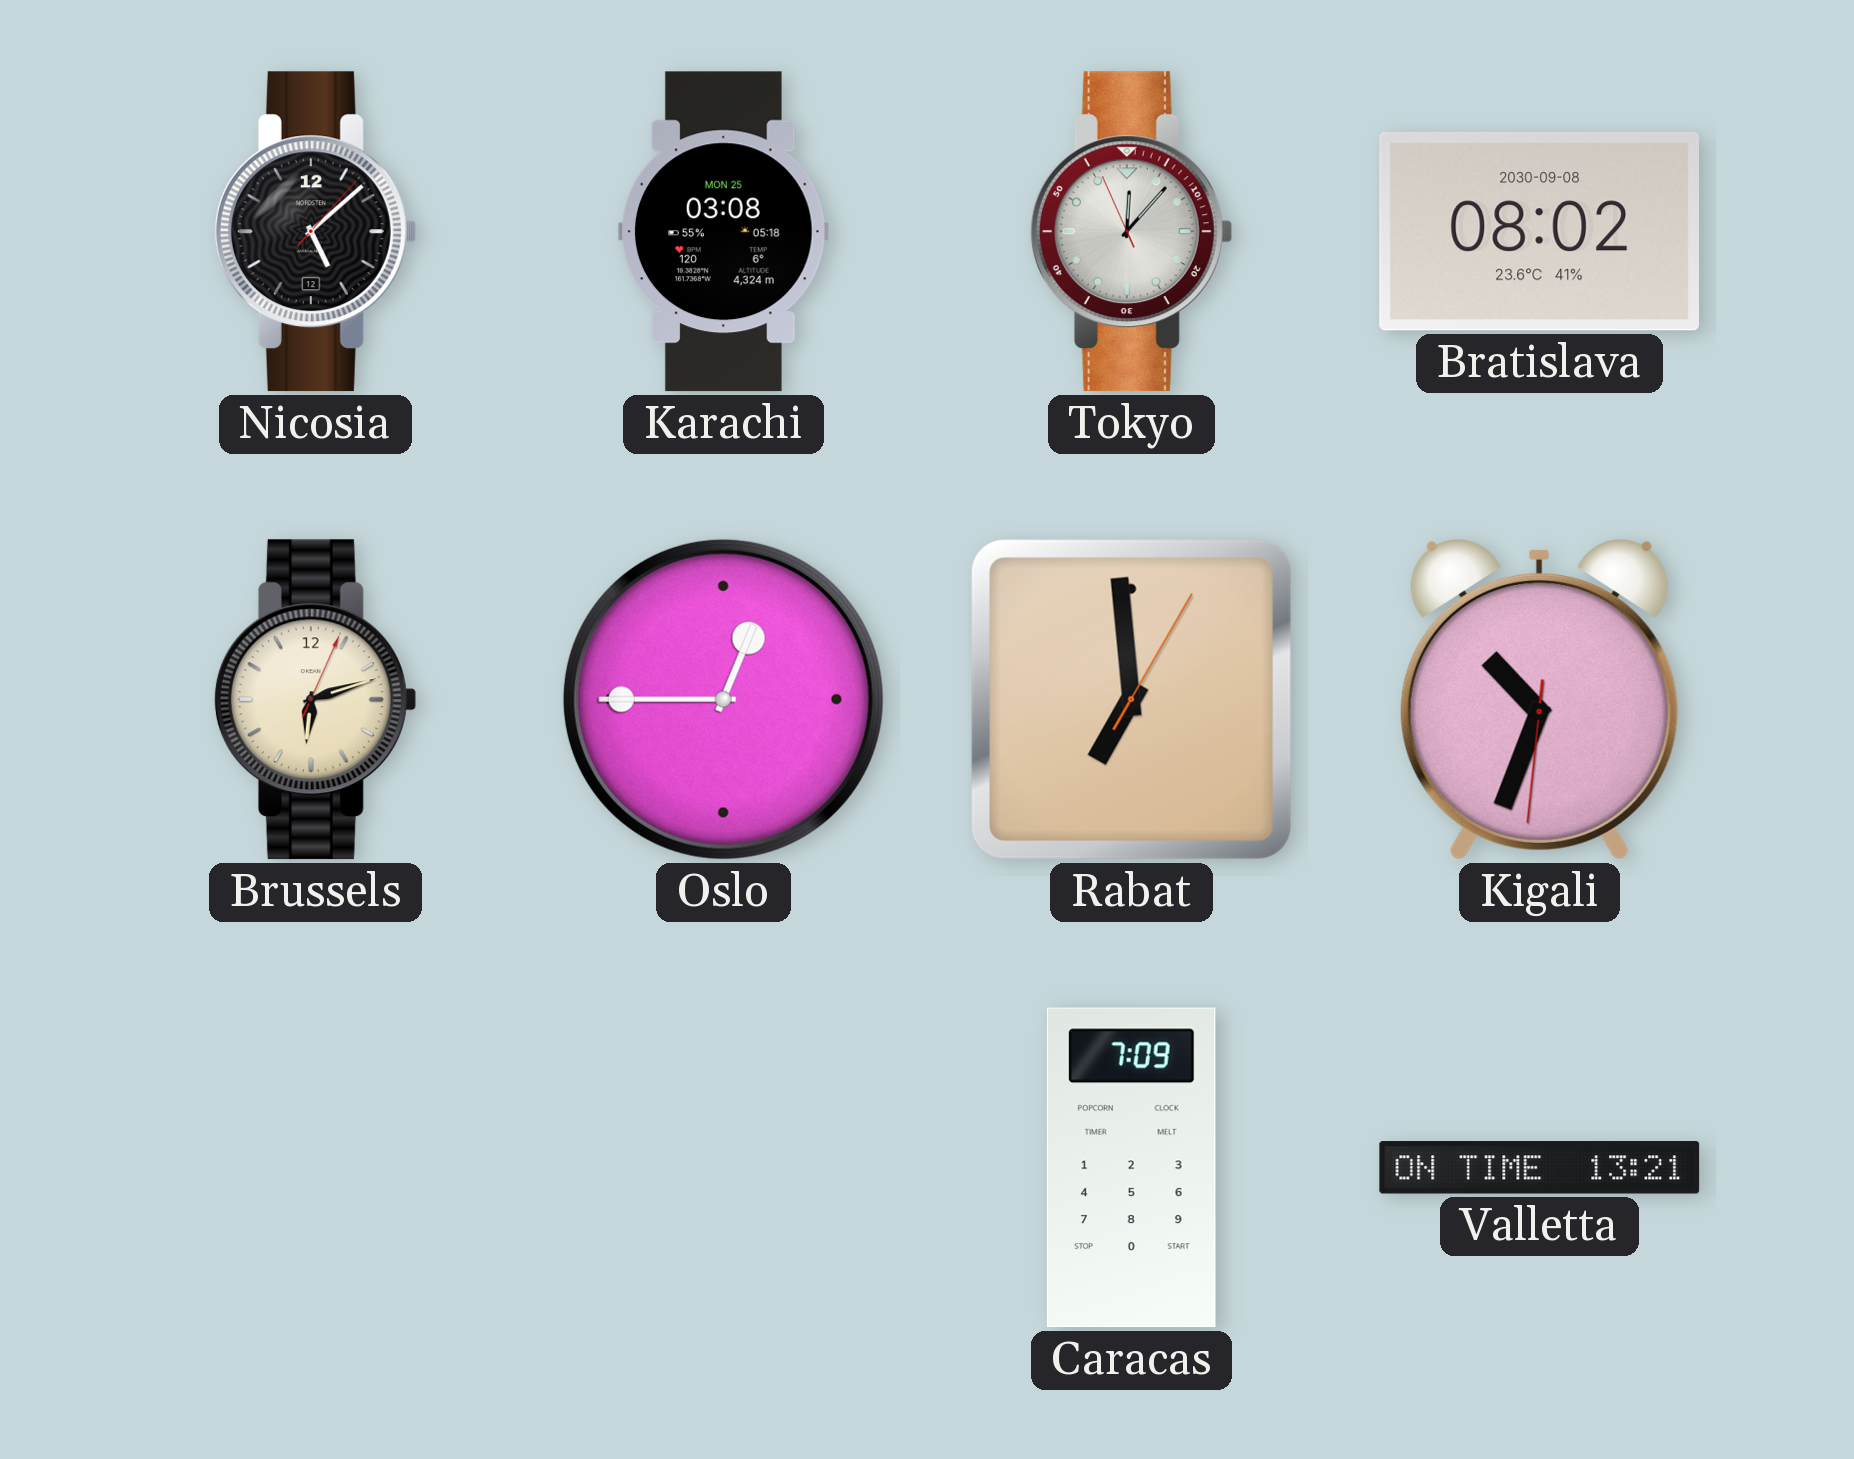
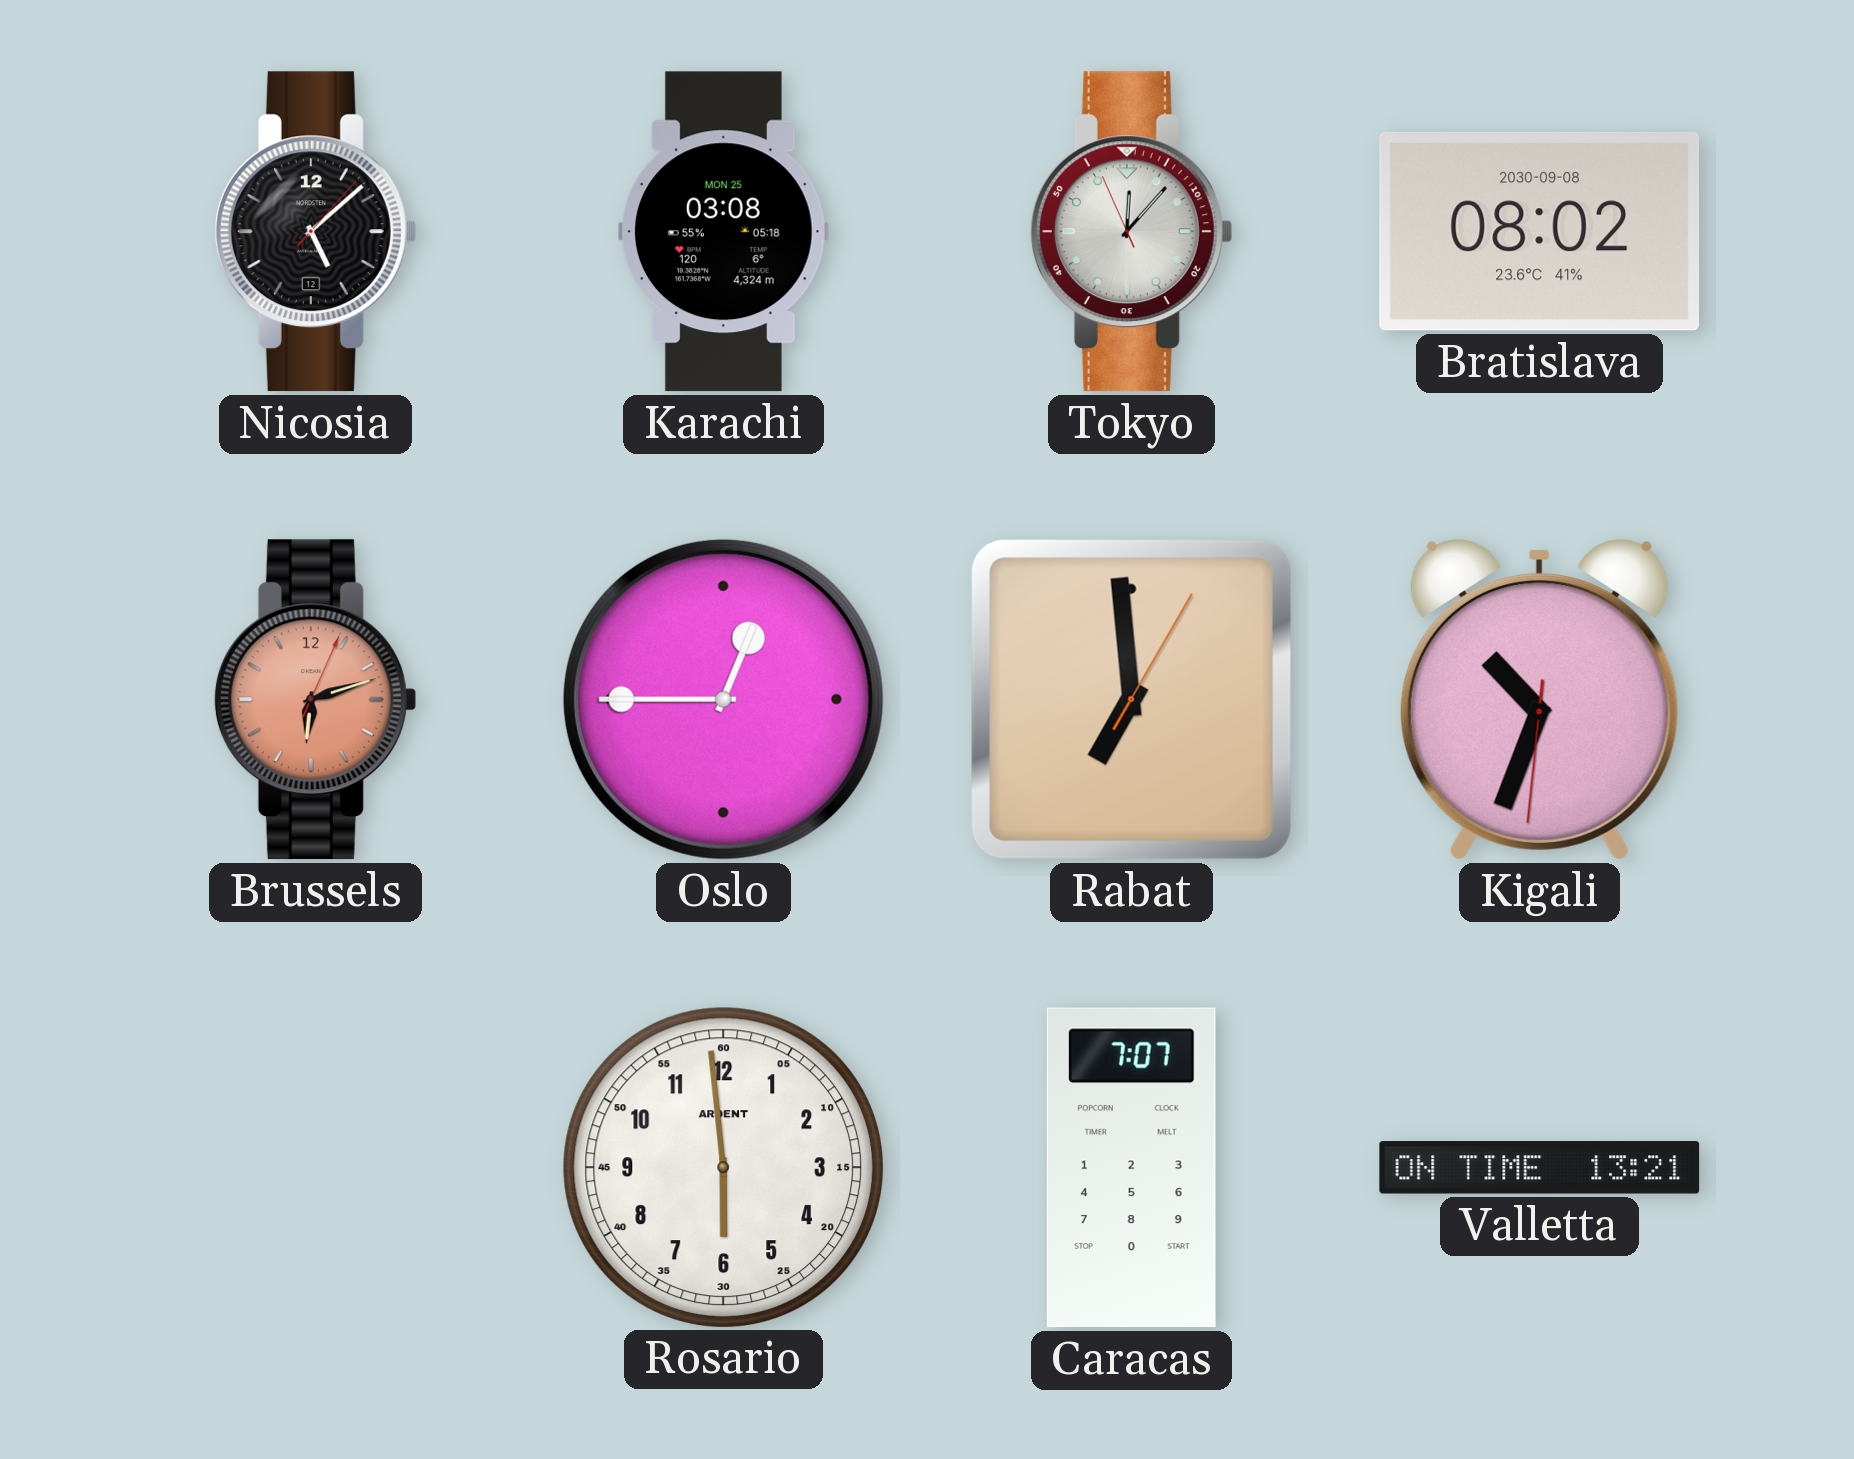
Brussels dial: cream -> salmon
Rosario: none -> 5:59
Caracas: 7:09 -> 7:07
